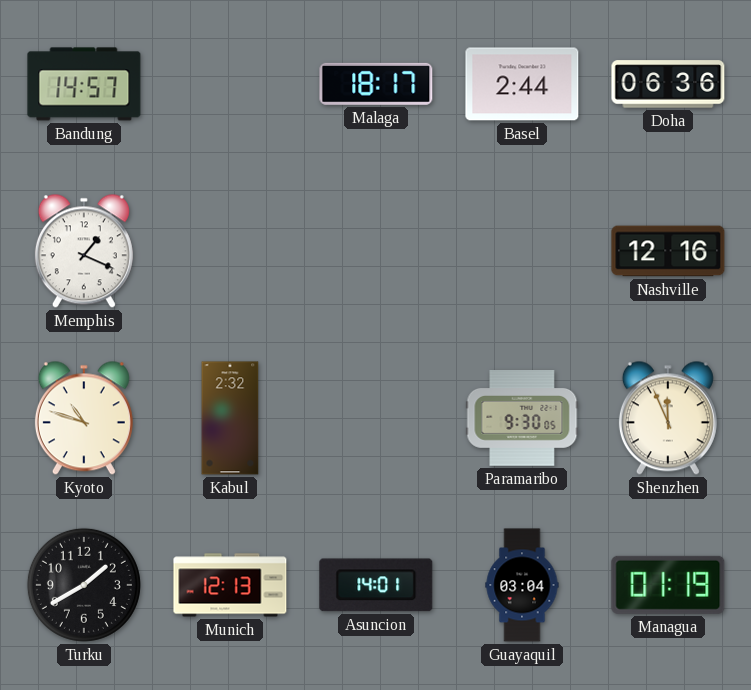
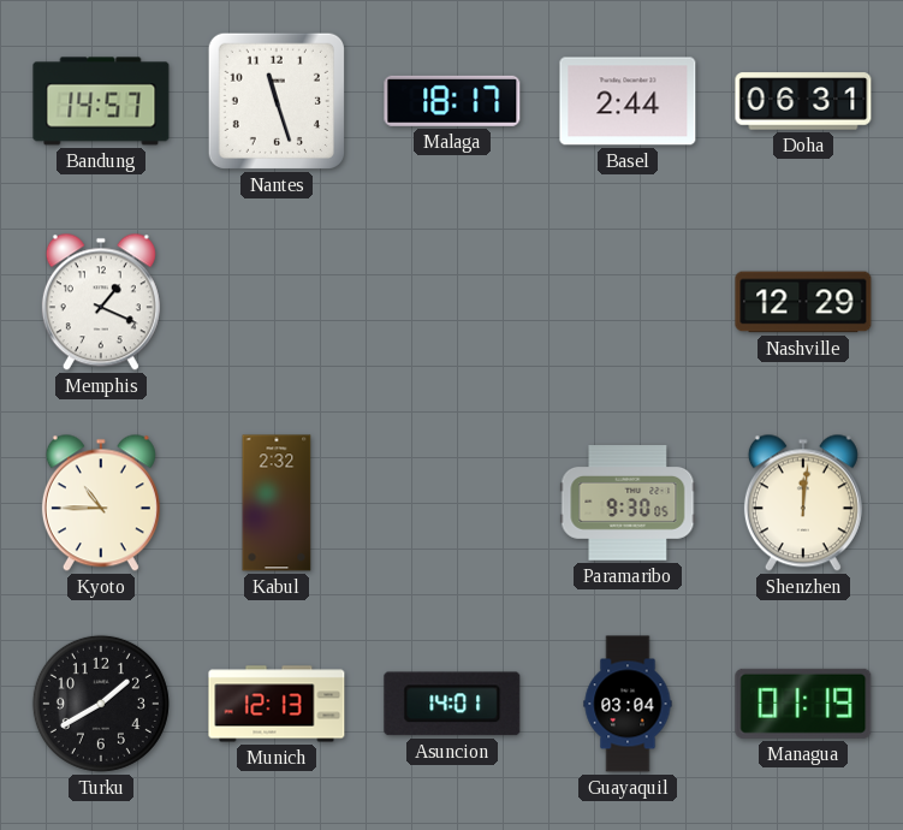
Nantes: none -> 11:27
Doha: 06:36 -> 06:31
Nashville: 12:16 -> 12:29
Kyoto: 10:48 -> 10:45
Shenzhen: 11:56 -> 12:01
